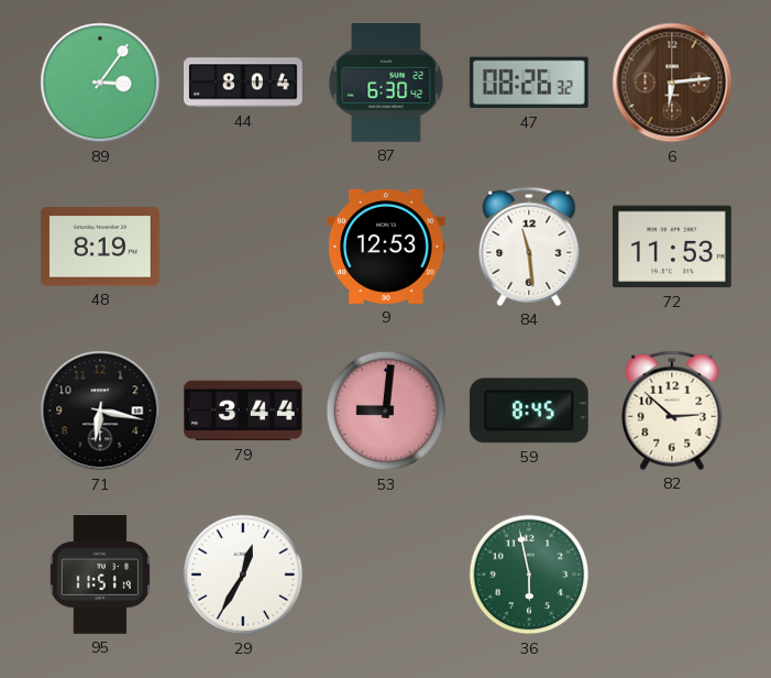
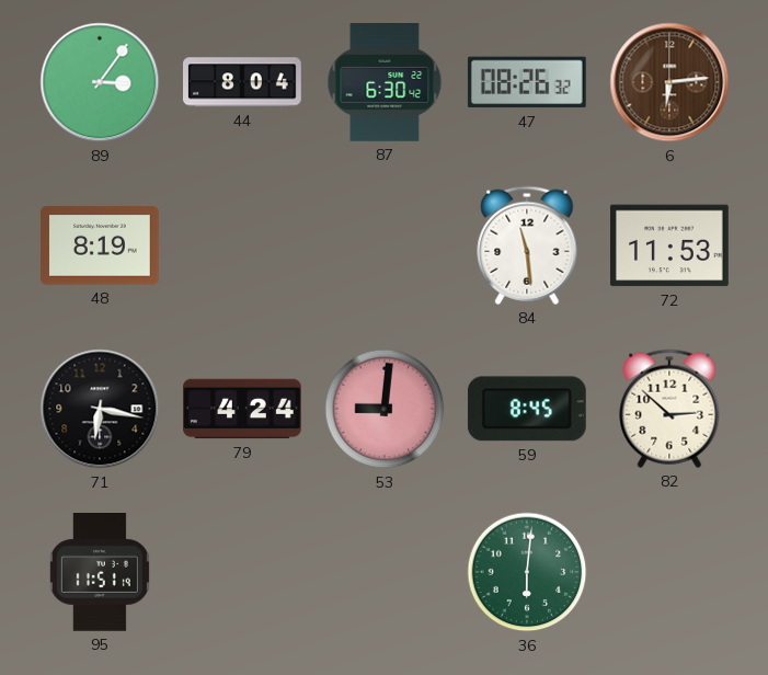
9: 12:53 -> none
79: 3:44 -> 4:24
29: 12:35 -> none
36: 5:58 -> 6:01
